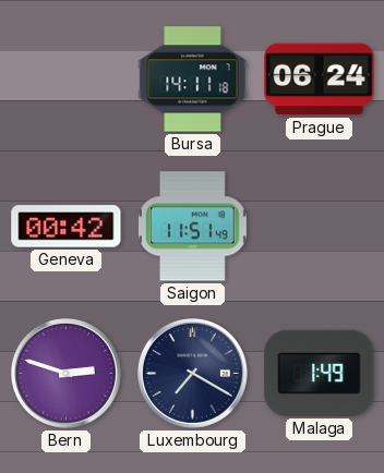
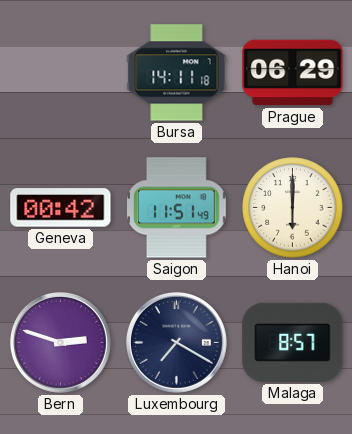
Prague: 06:24 -> 06:29
Hanoi: none -> 6:00
Malaga: 1:49 -> 8:57
